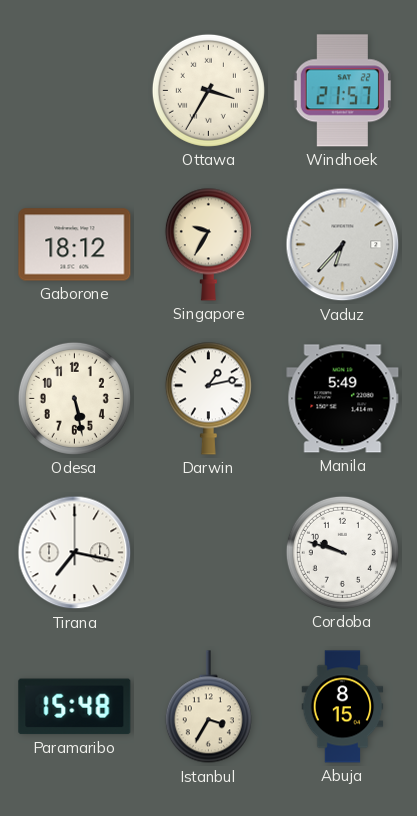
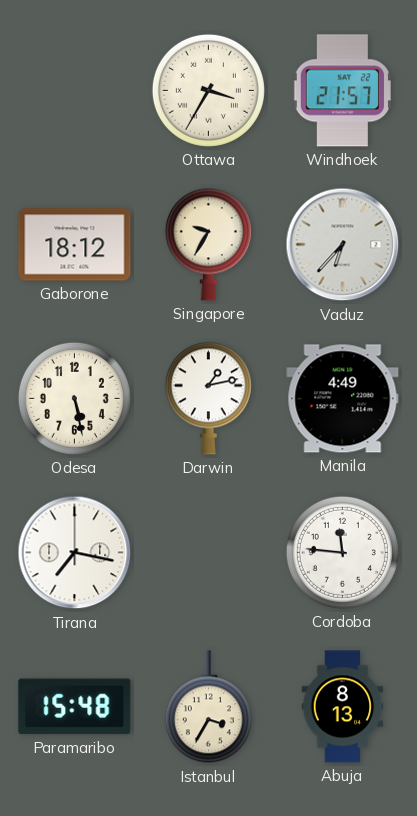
Manila: 5:49 -> 4:49
Cordoba: 9:48 -> 11:46
Abuja: 8:15 -> 8:13
